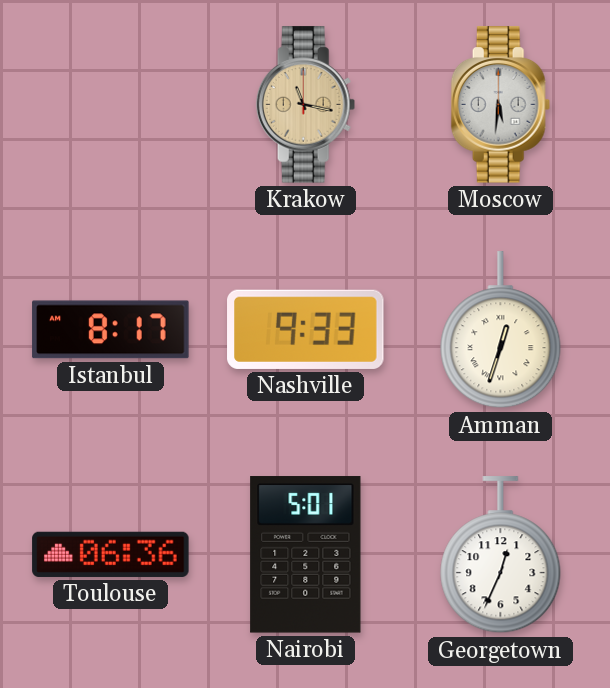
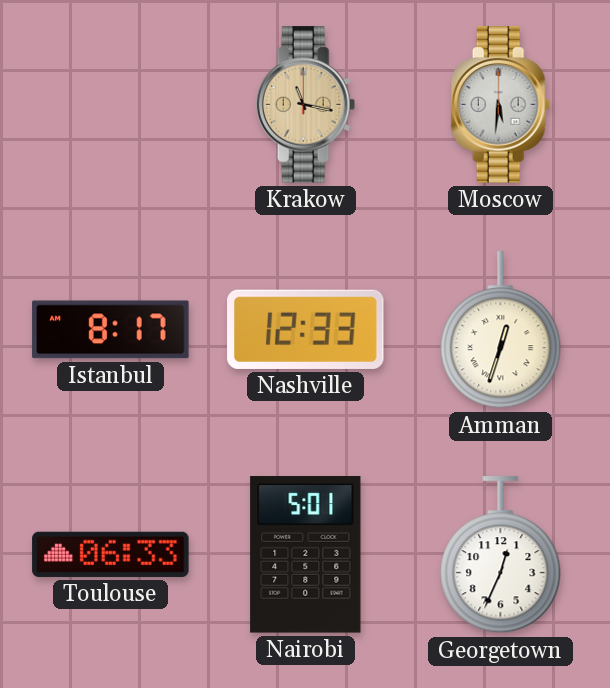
Nashville: 9:33 -> 12:33
Toulouse: 06:36 -> 06:33
